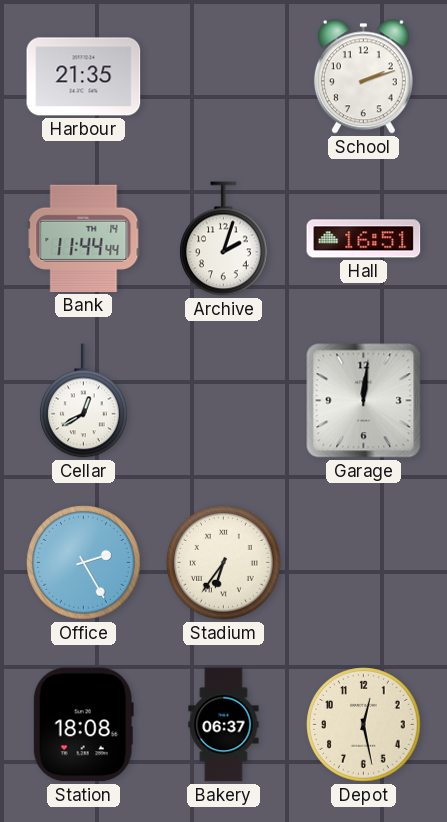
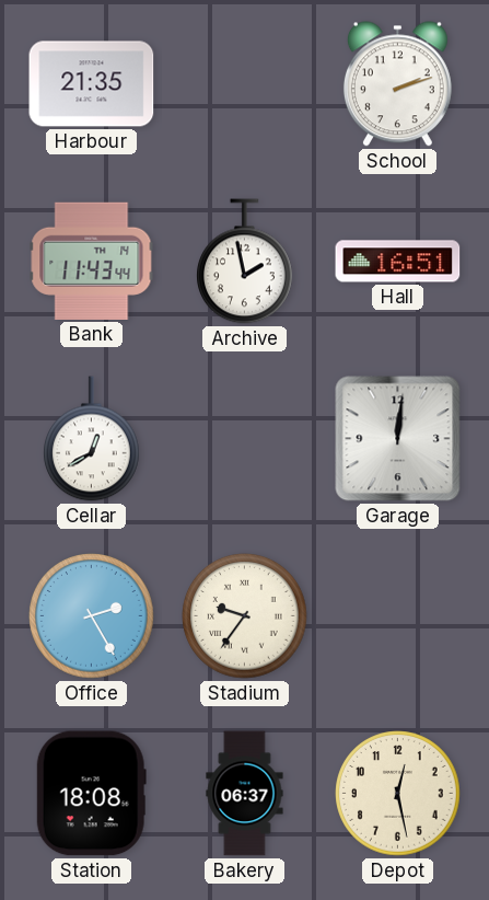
Bank: 11:44 -> 11:43
Archive: 2:03 -> 1:58
Stadium: 6:36 -> 9:36
